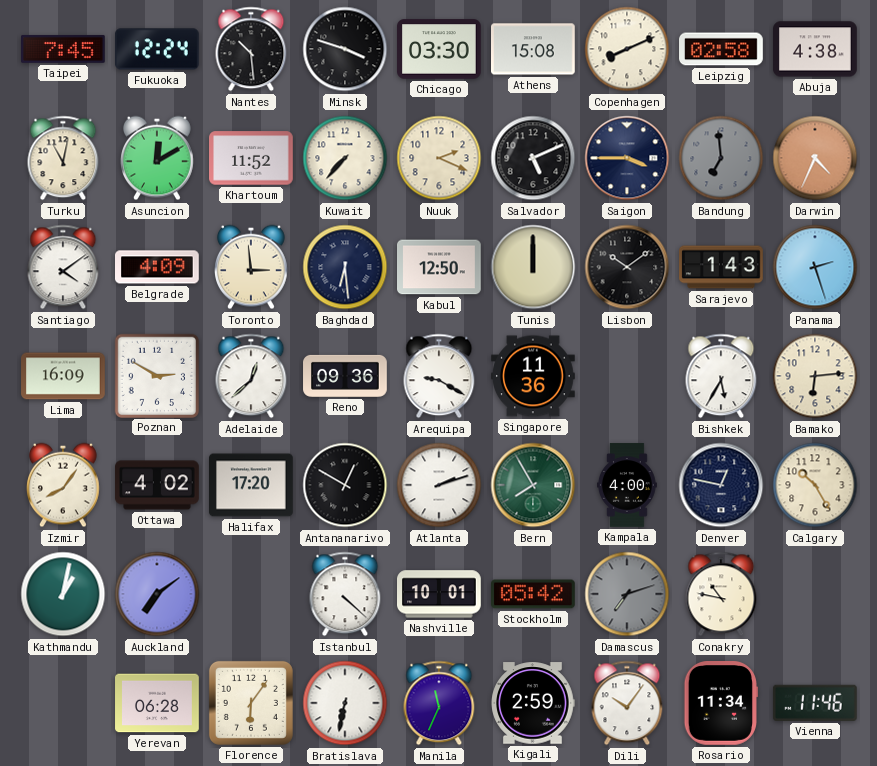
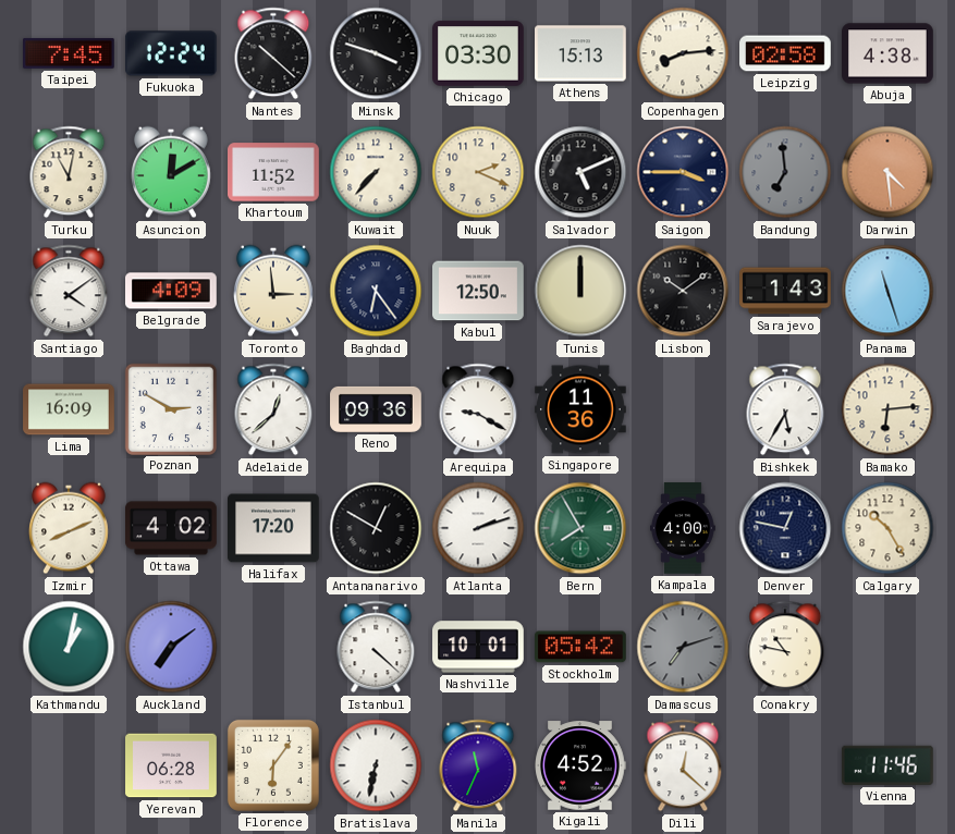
Nantes: 10:29 -> 10:22
Athens: 15:08 -> 15:13
Copenhagen: 8:11 -> 8:14
Darwin: 4:34 -> 4:29
Baghdad: 6:29 -> 6:24
Panama: 2:27 -> 11:27
Izmir: 8:06 -> 8:11
Kigali: 2:59 -> 4:52
Dili: 10:06 -> 12:22
Rosario: 11:34 -> none
